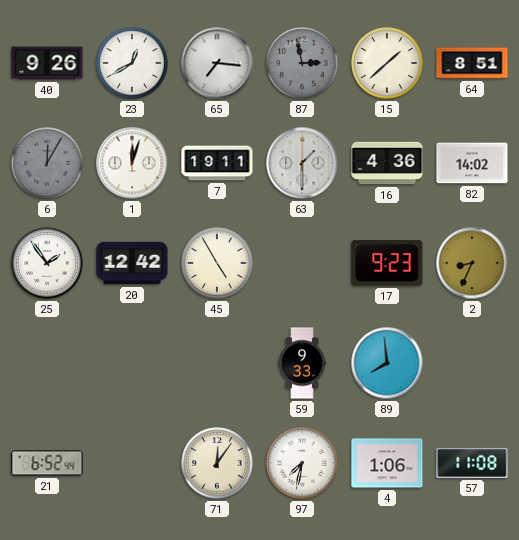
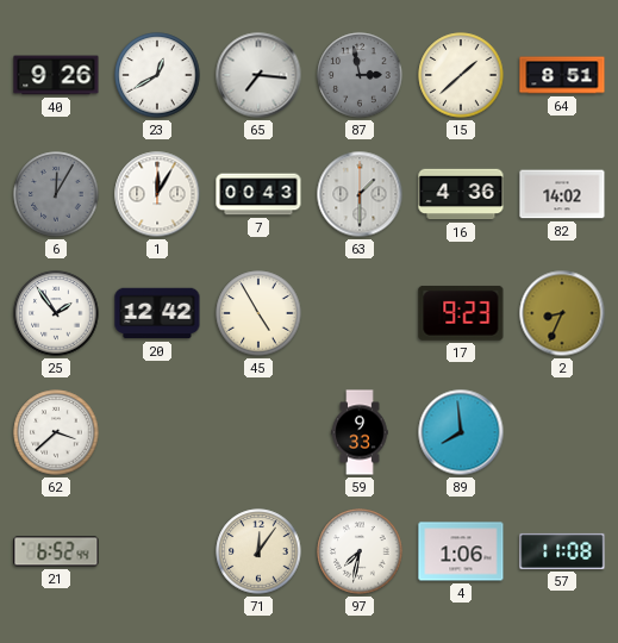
1: 12:03 -> 12:05
7: 19:11 -> 00:43
62: none -> 3:38
